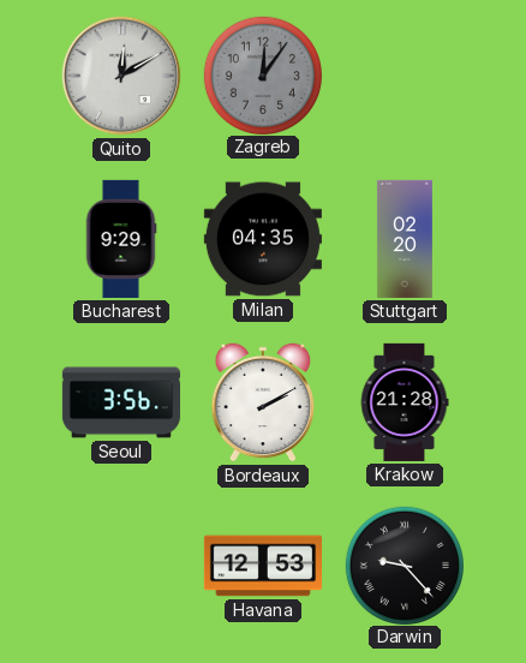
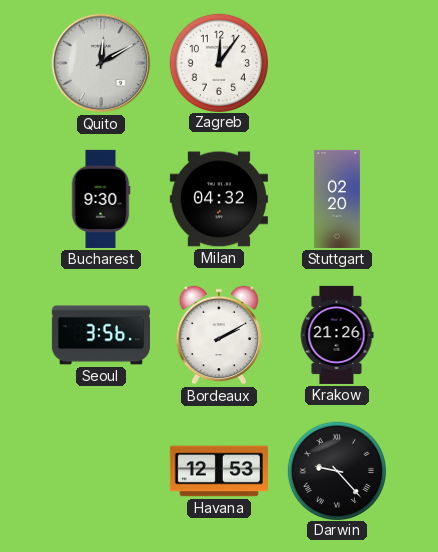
Zagreb dial: grey -> white
Bucharest: 9:29 -> 9:30
Milan: 04:35 -> 04:32
Krakow: 21:28 -> 21:26
